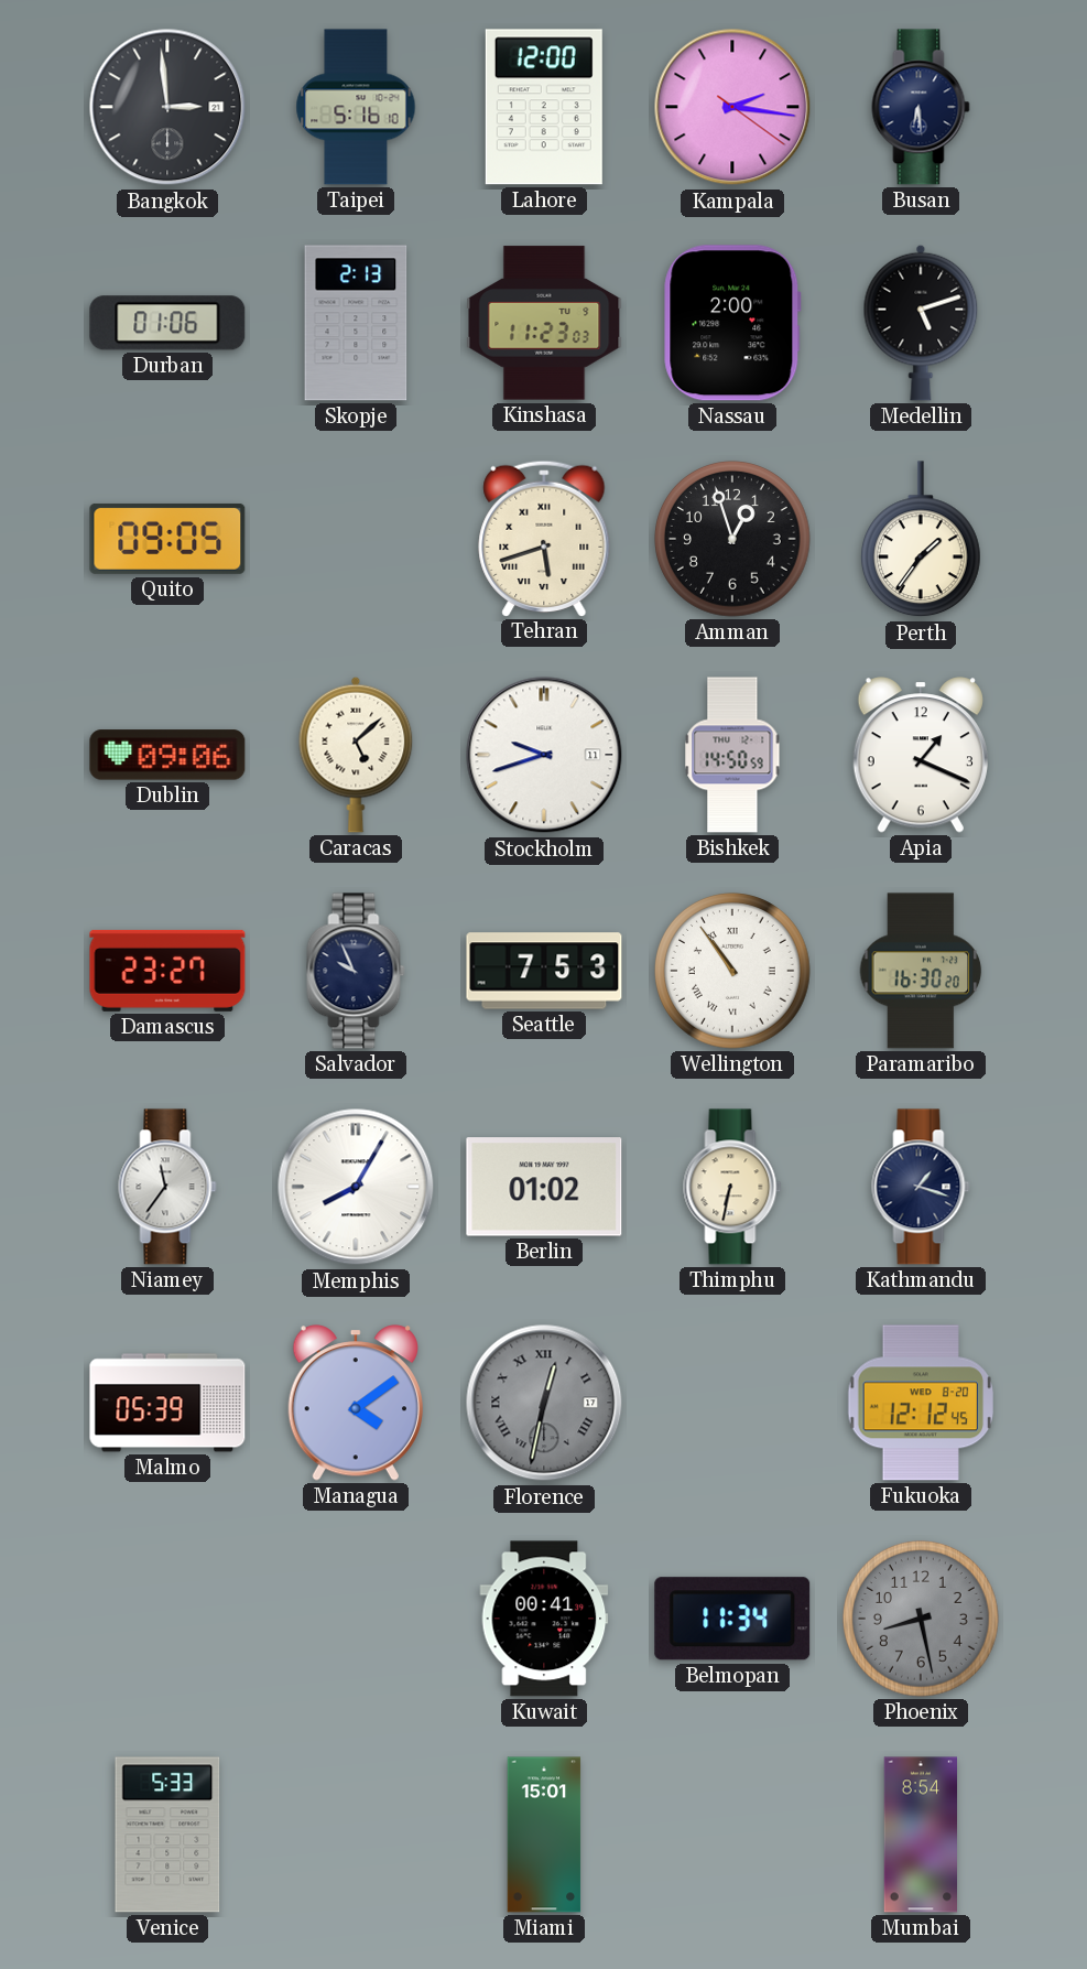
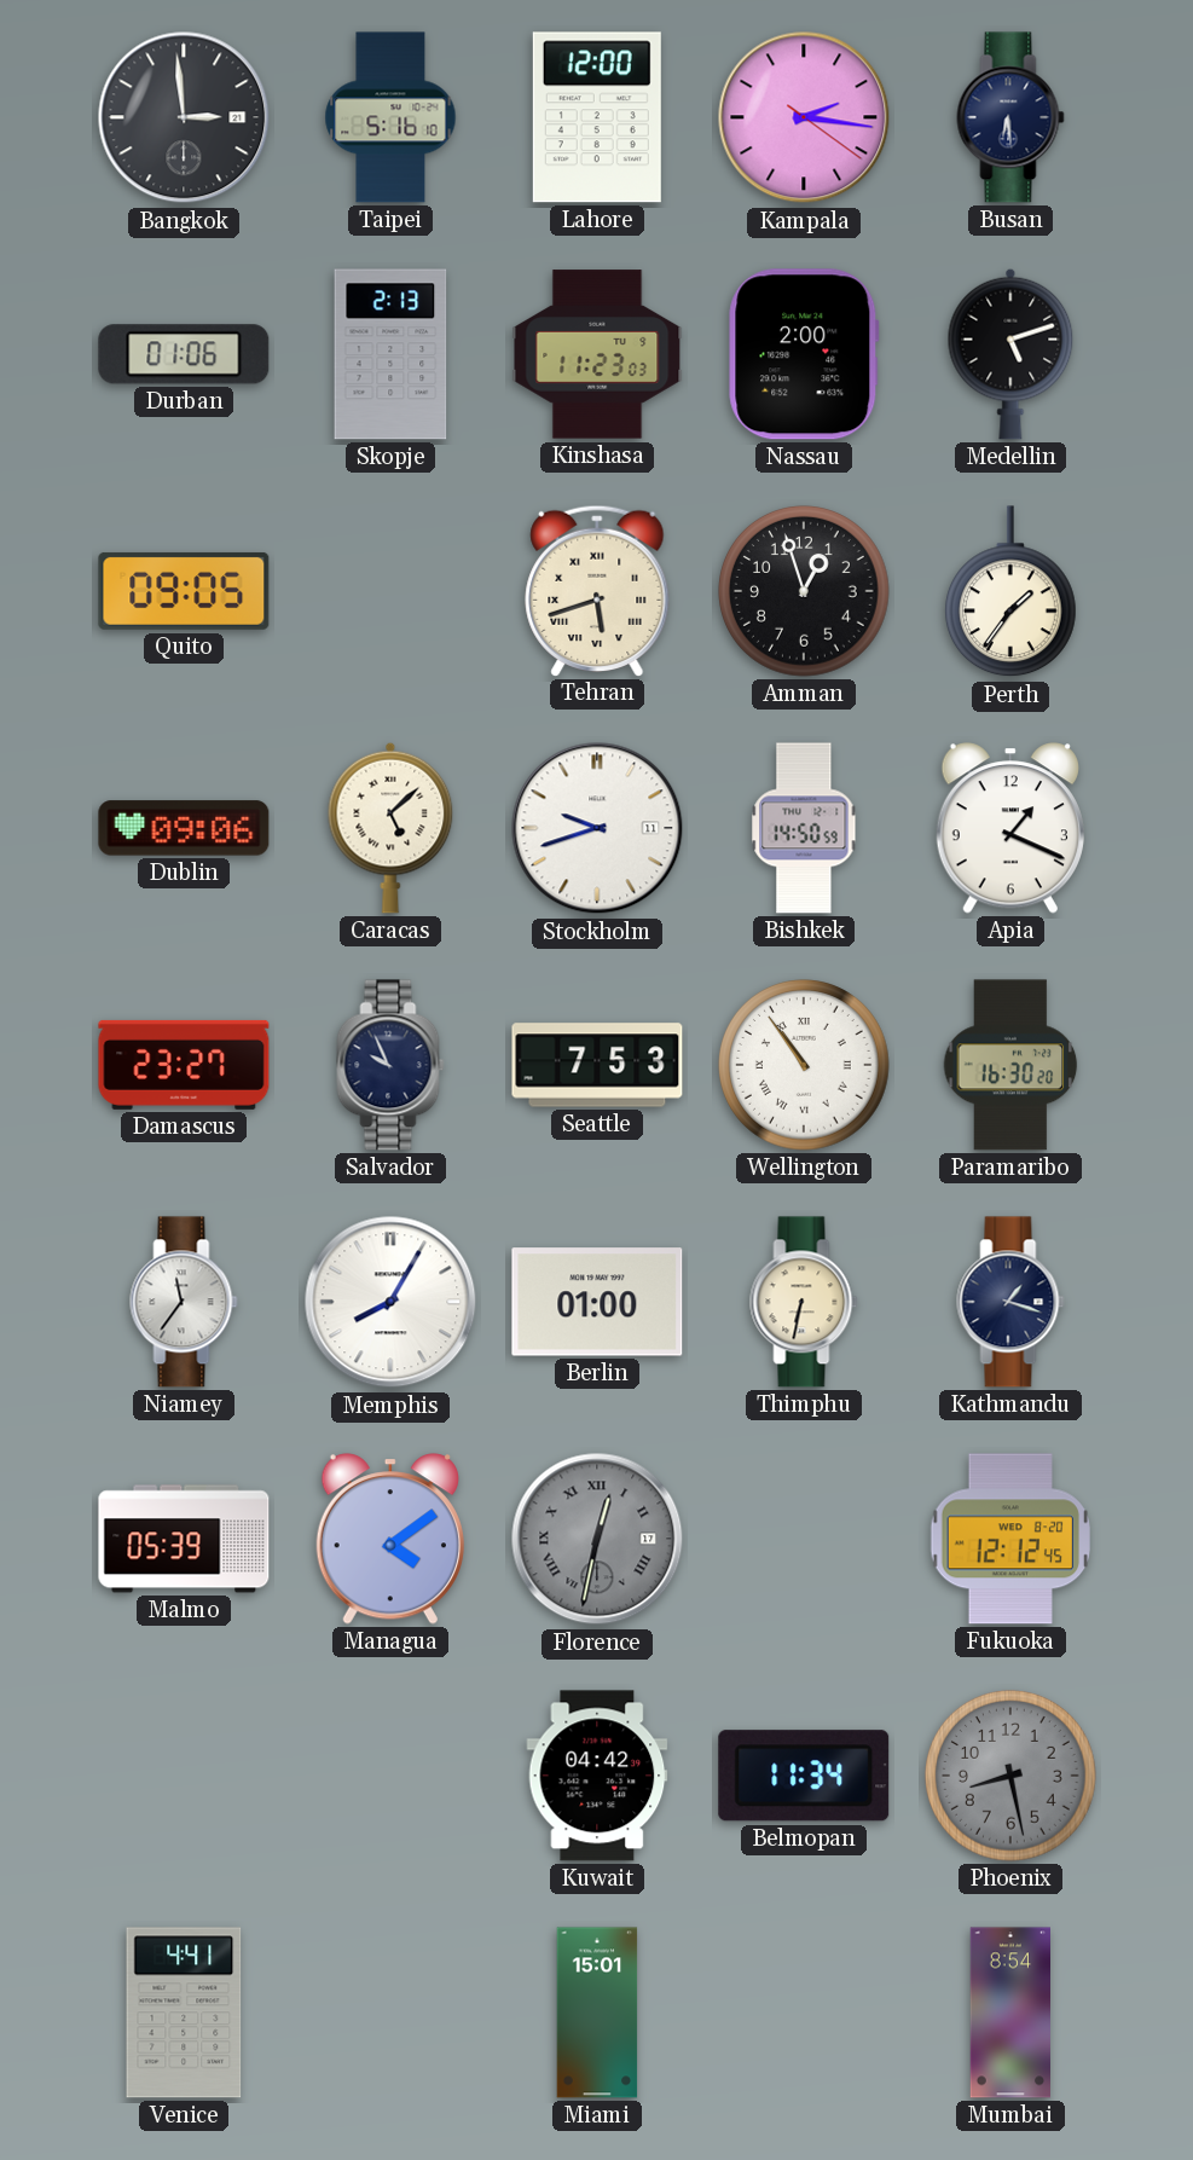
Berlin: 01:02 -> 01:00
Kuwait: 00:41 -> 04:42
Venice: 5:33 -> 4:41
